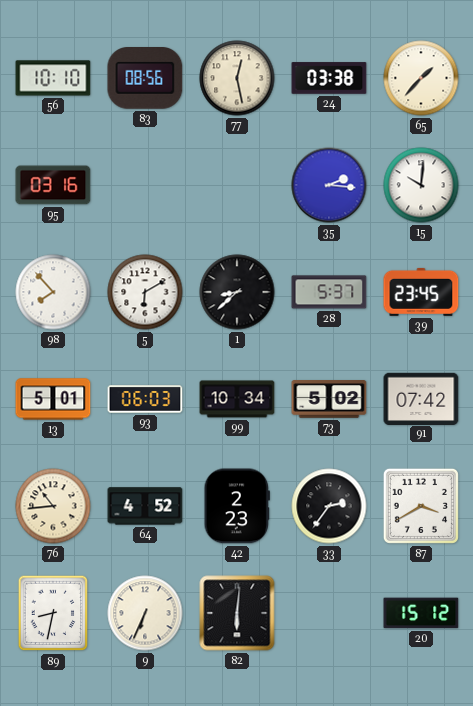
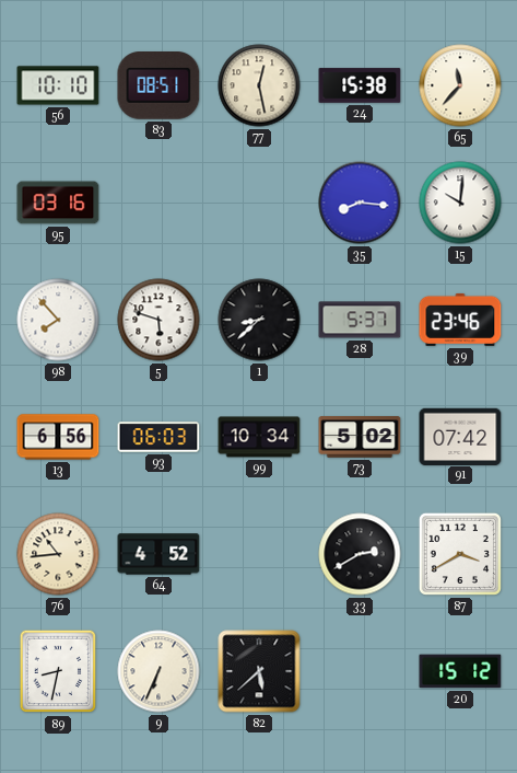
83: 08:56 -> 08:51
24: 03:38 -> 15:38
65: 1:37 -> 11:37
35: 2:16 -> 8:16
5: 6:10 -> 5:48
39: 23:45 -> 23:46
13: 5:01 -> 6:56
42: 2:23 -> none
33: 2:36 -> 2:40
82: 6:01 -> 5:38
